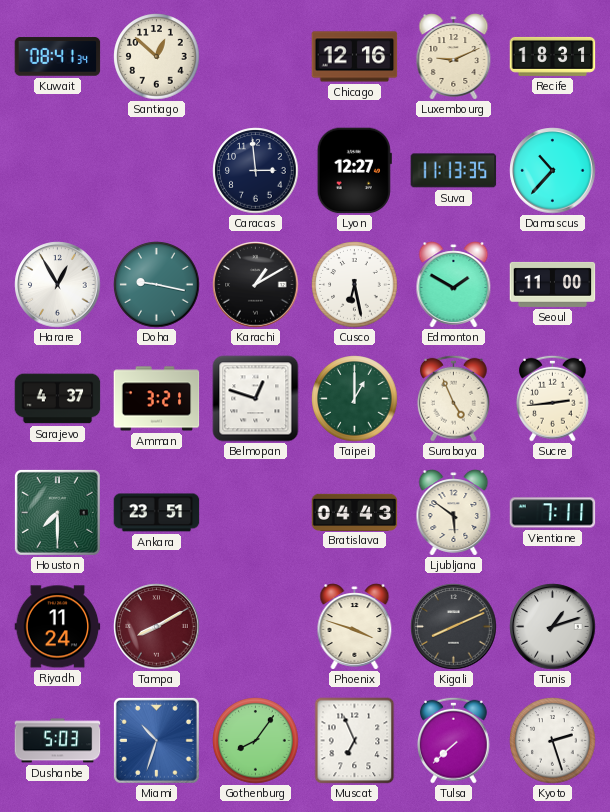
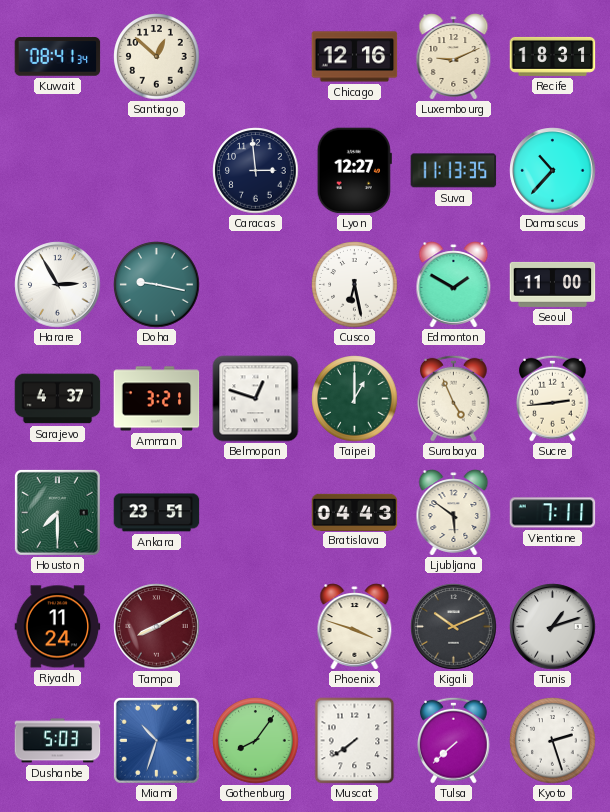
Harare: 12:55 -> 2:55
Karachi: 1:10 -> none
Kigali: 8:11 -> 10:11
Muscat: 6:56 -> 7:39
